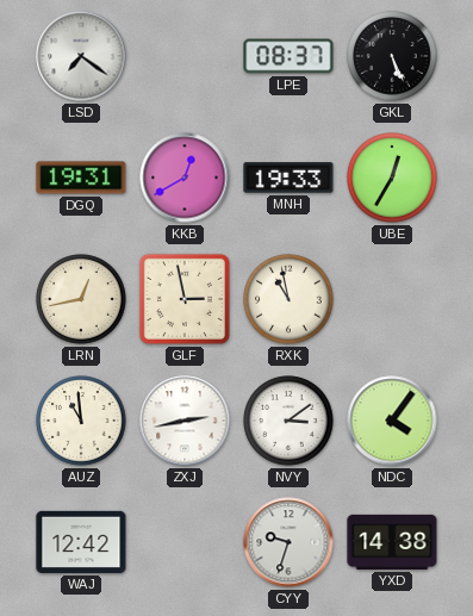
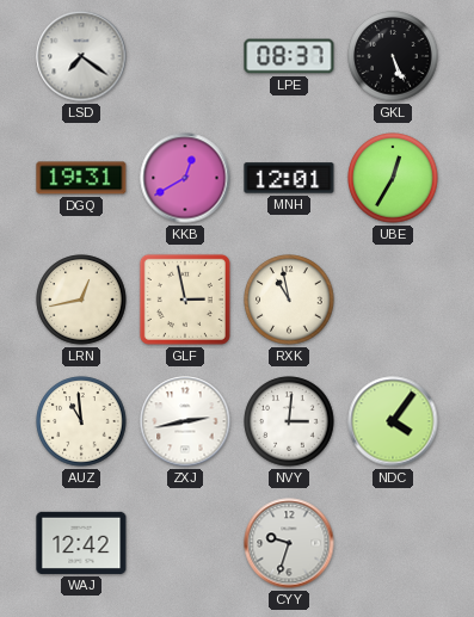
MNH: 19:33 -> 12:01
NVY: 3:09 -> 3:01
YXD: 14:38 -> none
